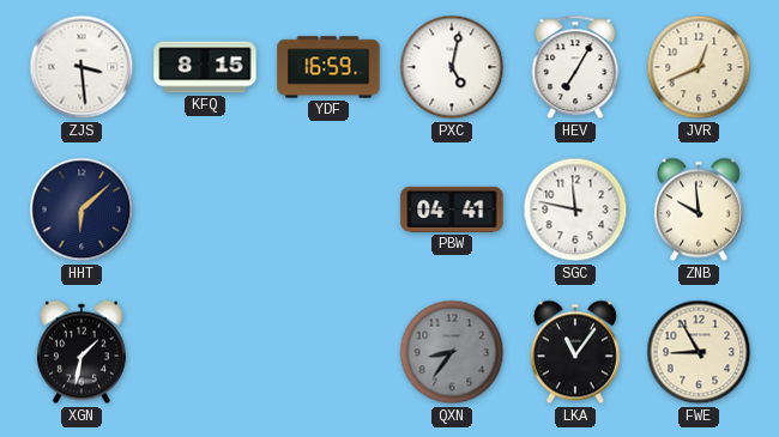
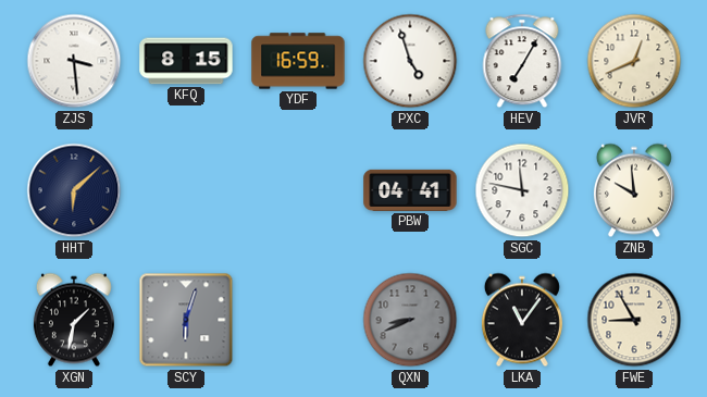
PXC: 5:02 -> 4:57
SCY: none -> 6:03
QXN: 8:36 -> 8:41
